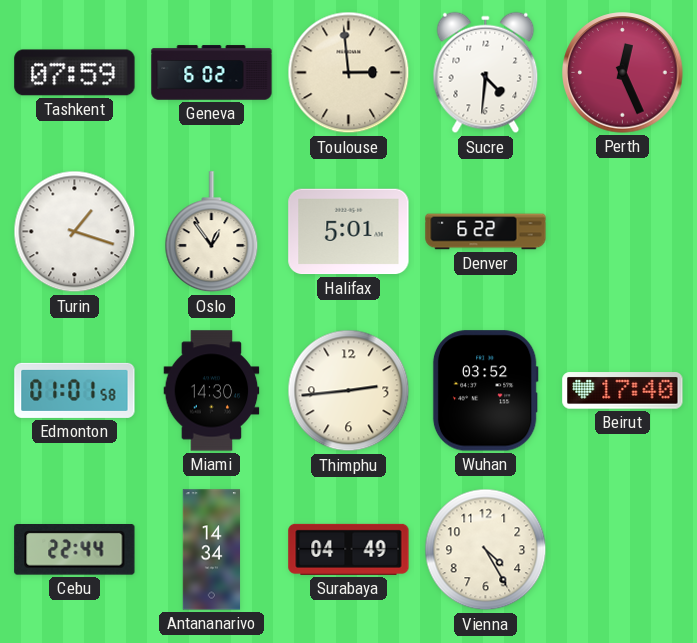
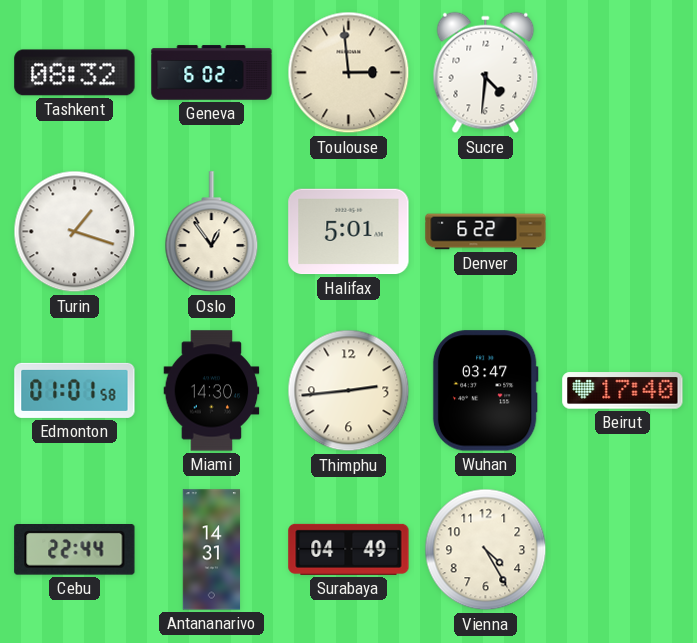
Tashkent: 07:59 -> 08:32
Perth: 12:26 -> none
Wuhan: 03:52 -> 03:47
Antananarivo: 14:34 -> 14:31
